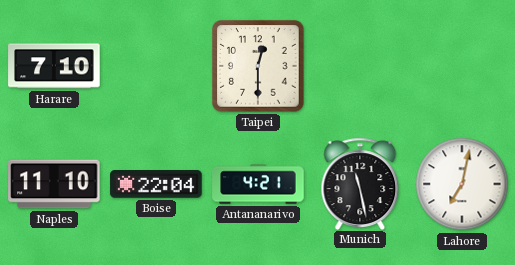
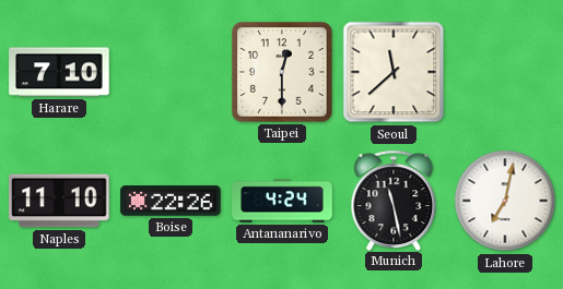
Seoul: none -> 11:38
Boise: 22:04 -> 22:26
Antananarivo: 4:21 -> 4:24
